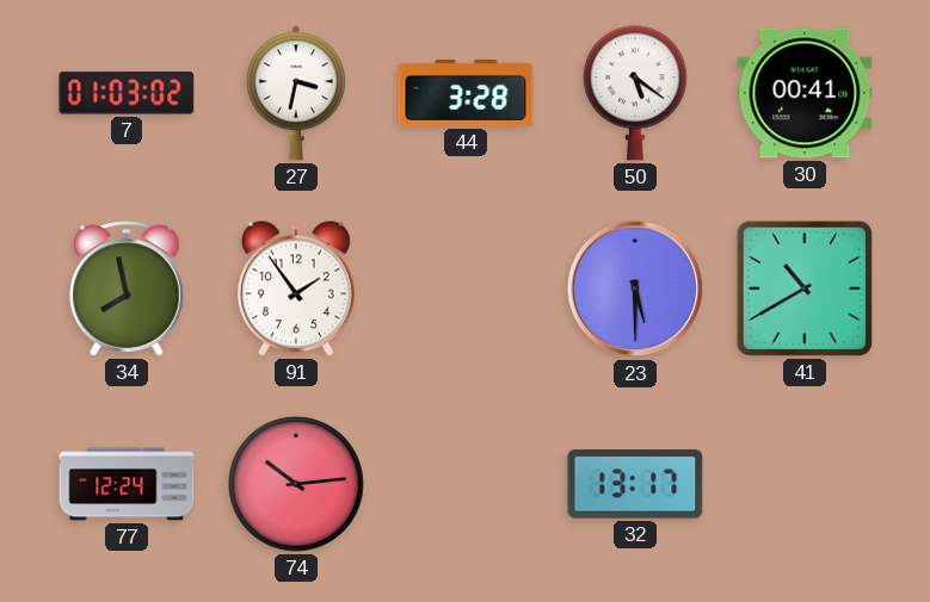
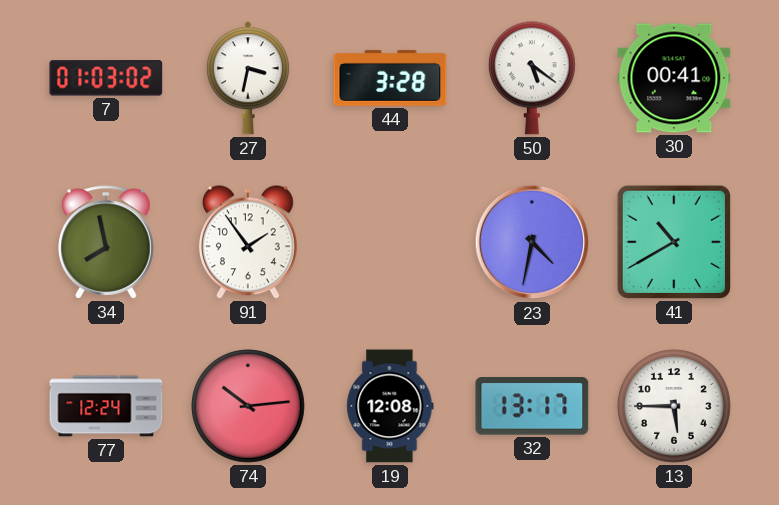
23: 5:30 -> 4:32
19: none -> 12:08
13: none -> 5:45
